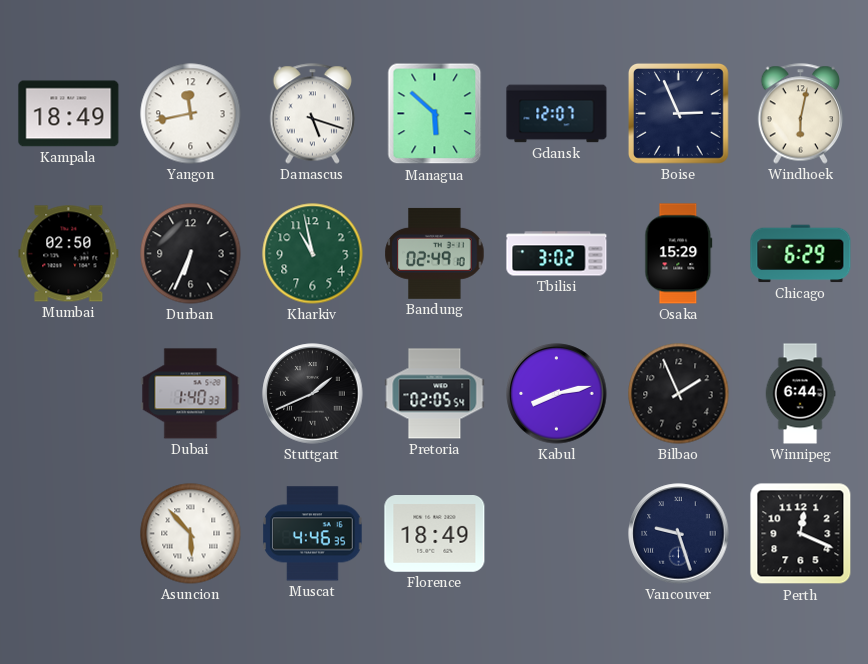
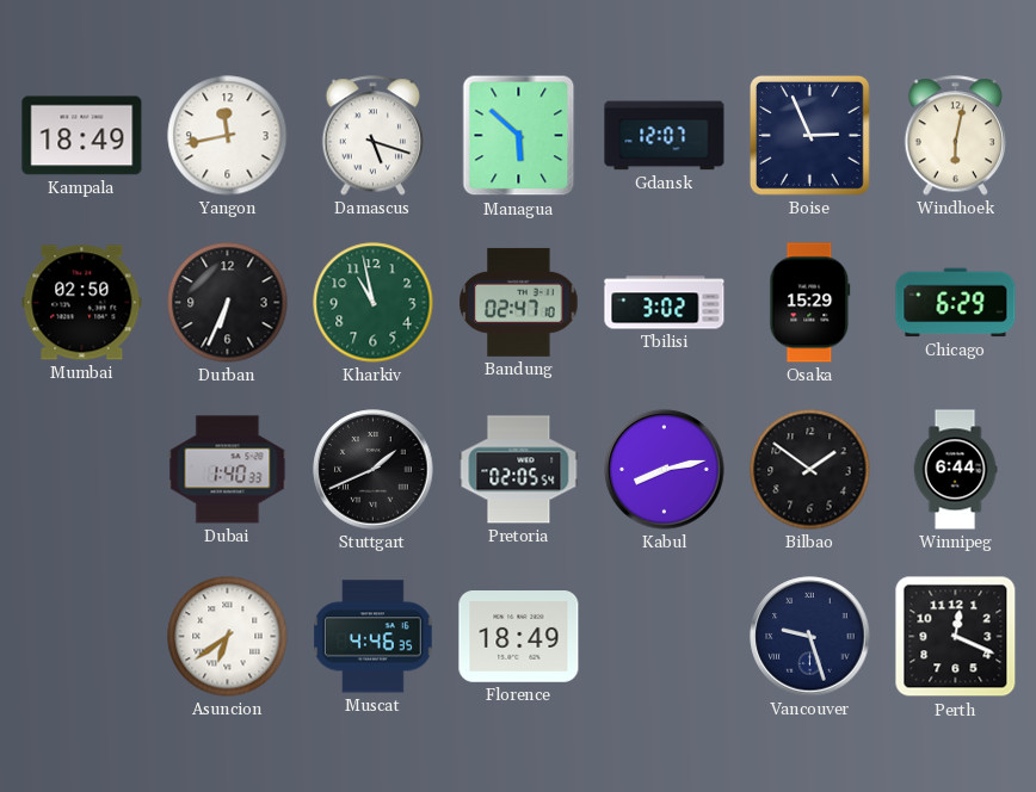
Bandung: 02:49 -> 02:47
Bilbao: 1:56 -> 1:51
Asuncion: 5:53 -> 6:39
